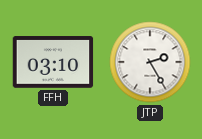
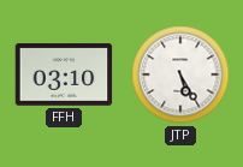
JTP: 2:25 -> 5:25
